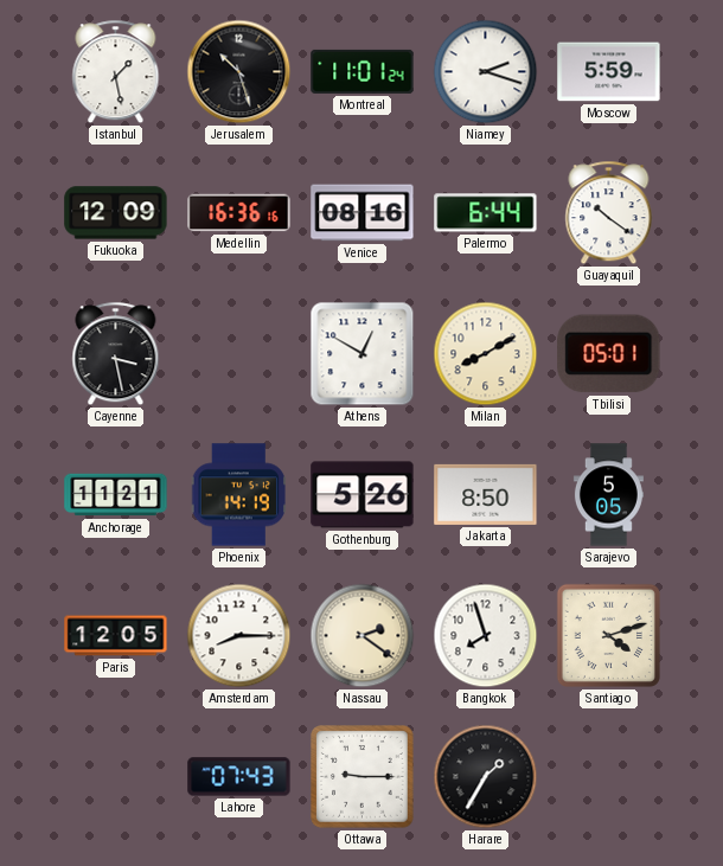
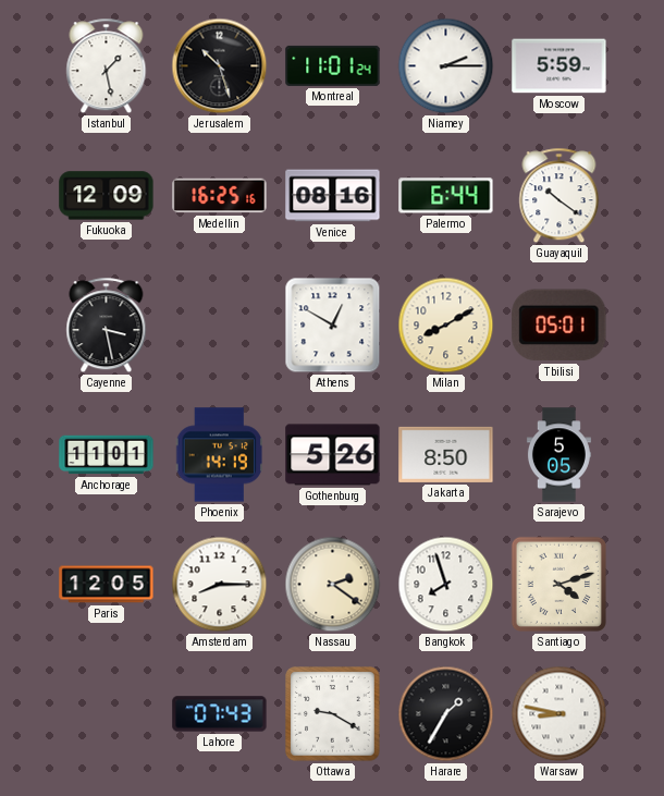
Niamey: 2:18 -> 2:15
Medellin: 16:36 -> 16:25
Anchorage: 11:21 -> 11:01
Ottawa: 9:15 -> 9:20
Warsaw: none -> 8:47
